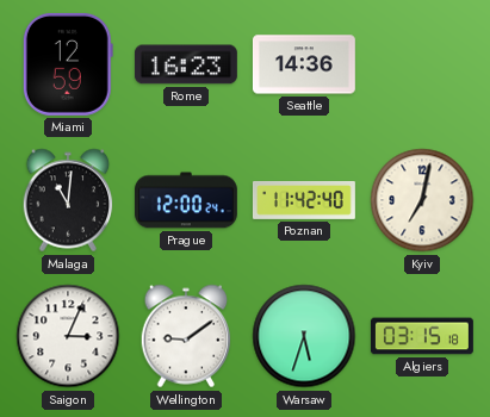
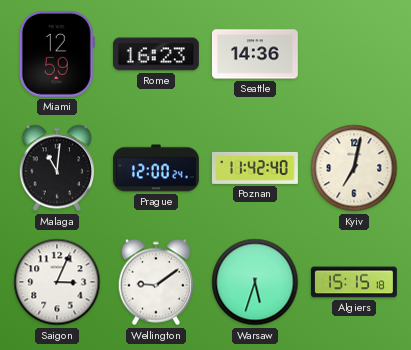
Algiers: 03:15 -> 15:15
